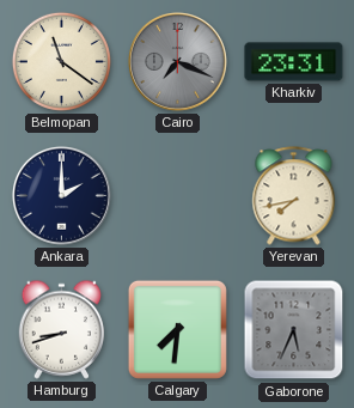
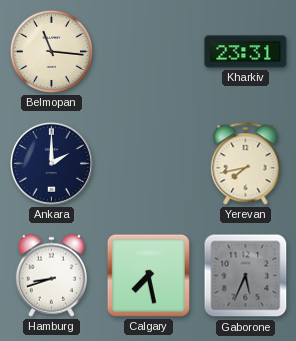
Belmopan: 11:21 -> 11:16
Cairo: 7:19 -> none
Calgary: 7:31 -> 7:28
